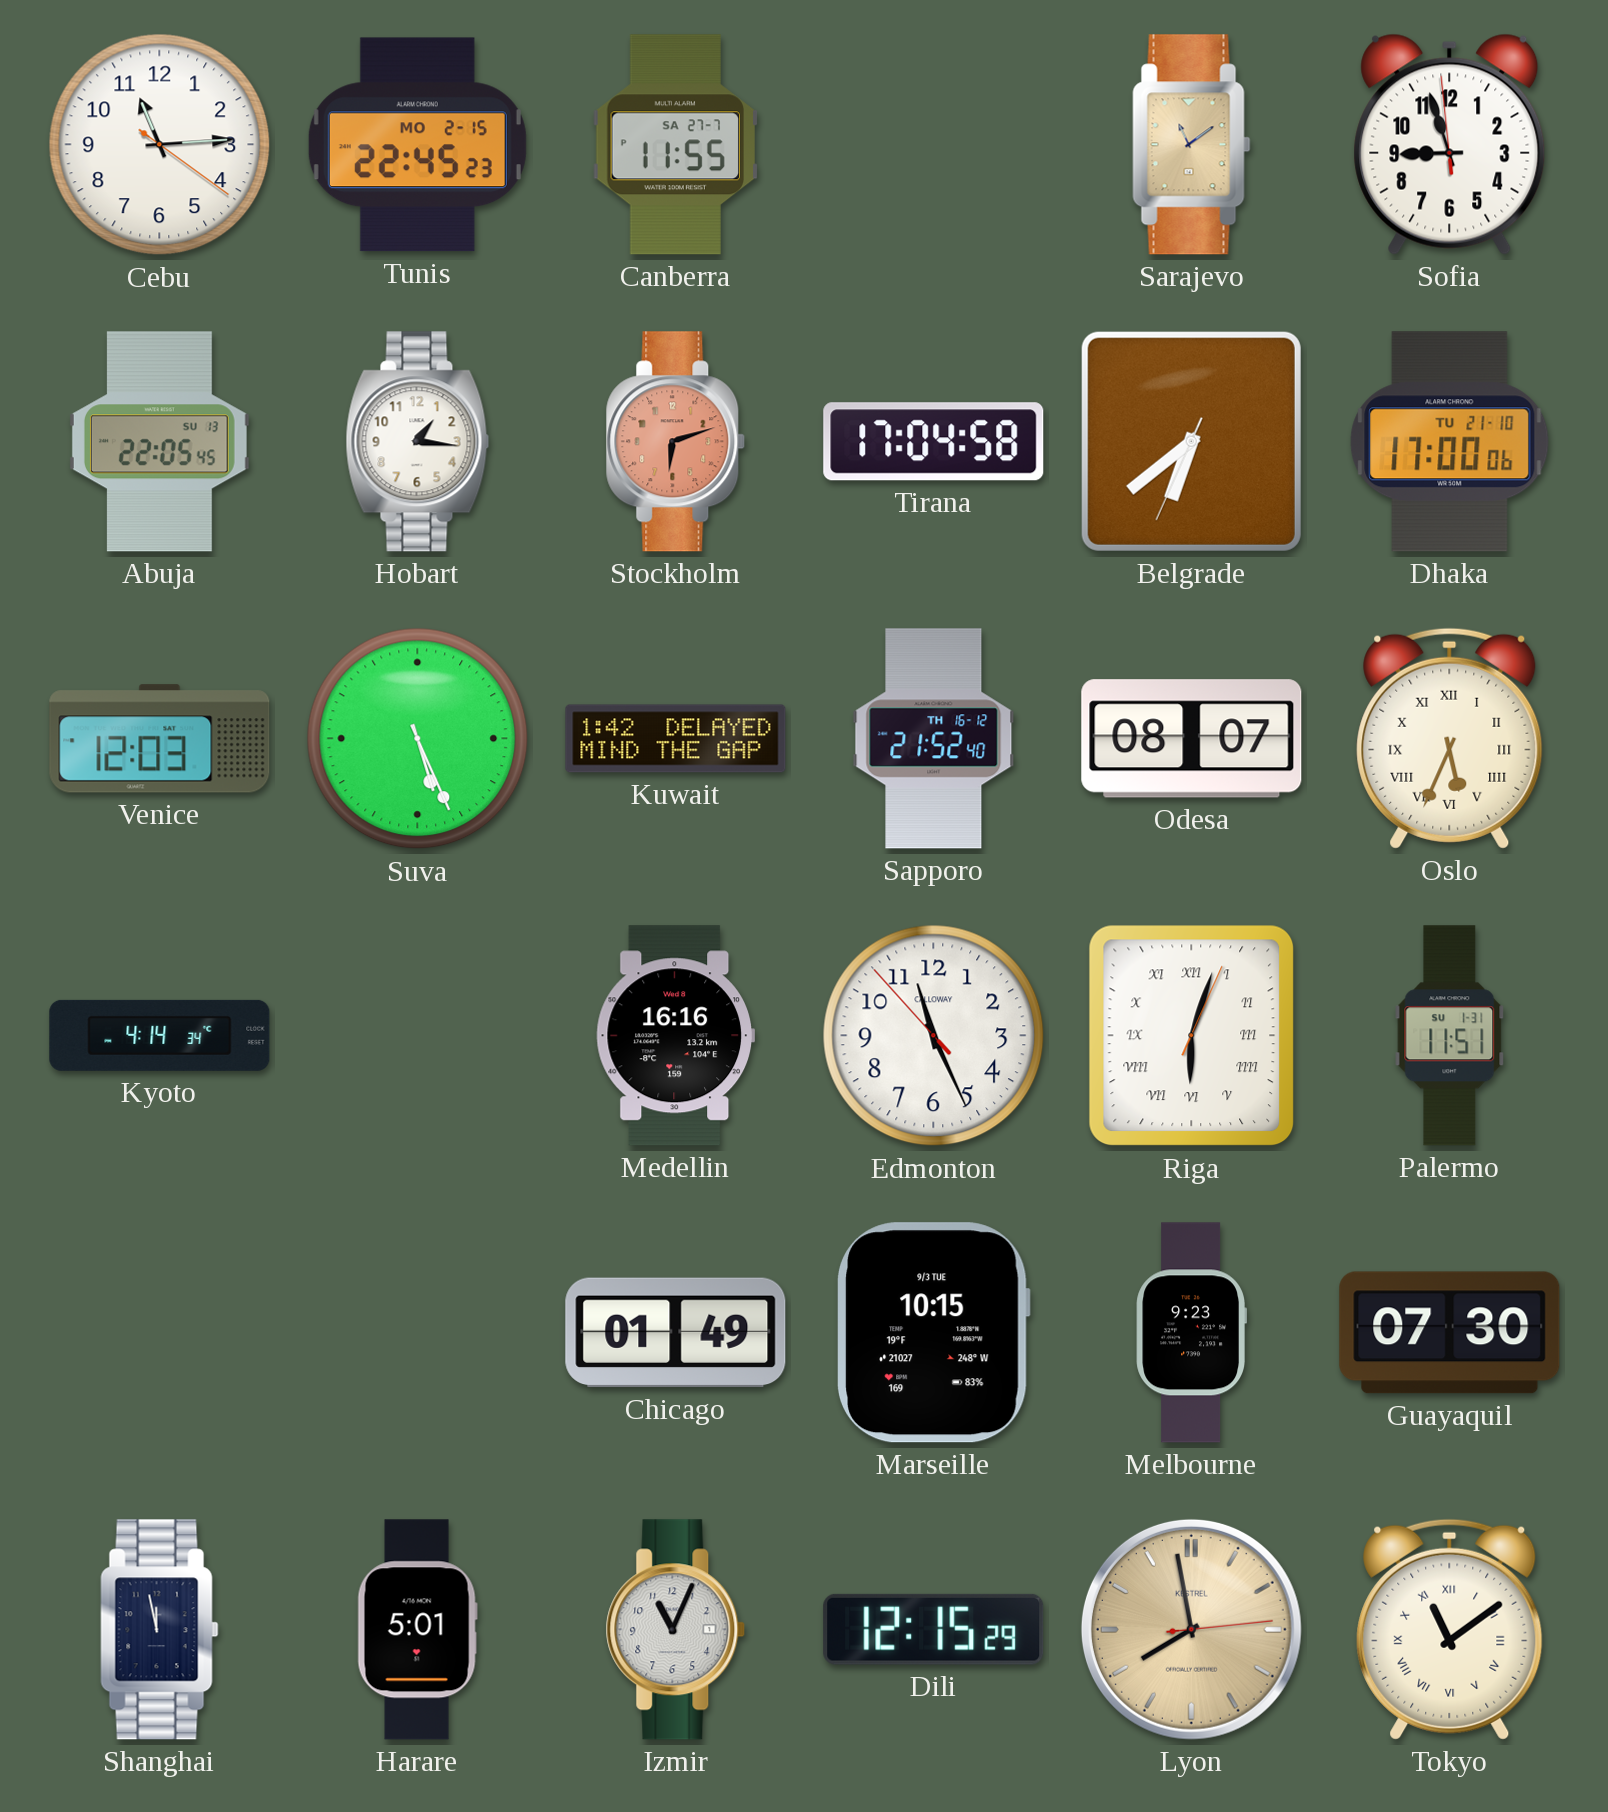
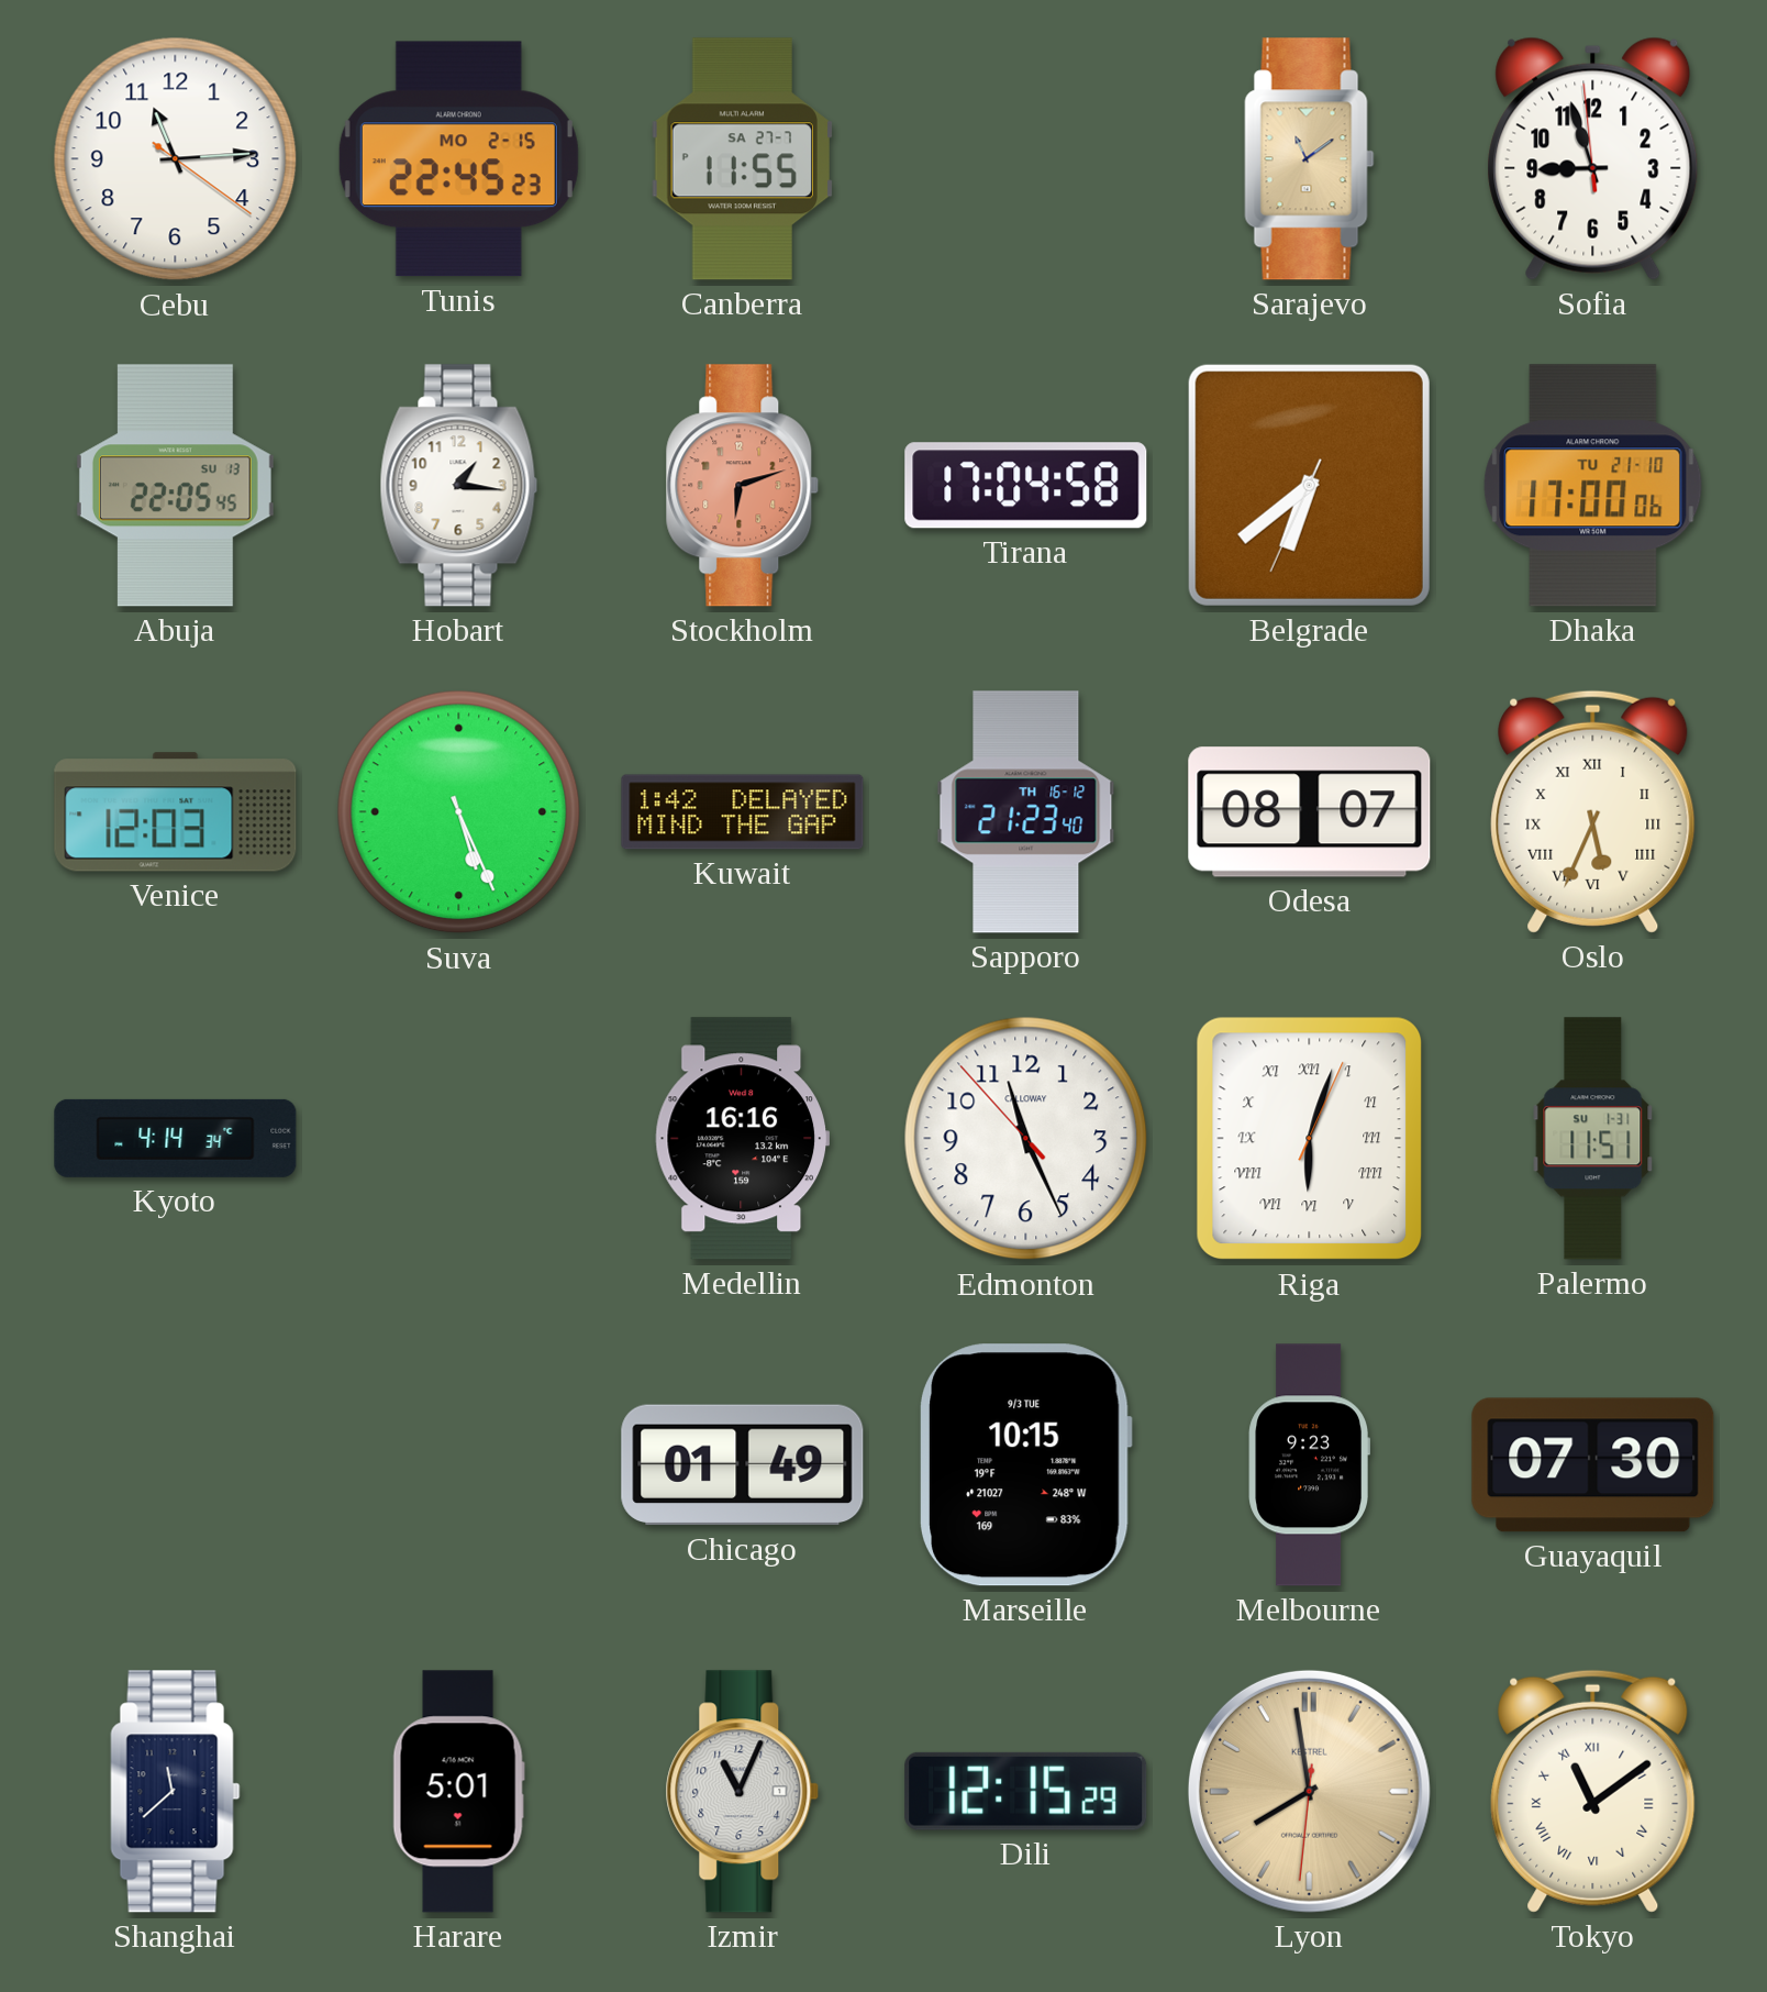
Sapporo: 21:52 -> 21:23
Shanghai: 11:58 -> 11:38
Lyon: 7:58:14 -> 7:58:31
